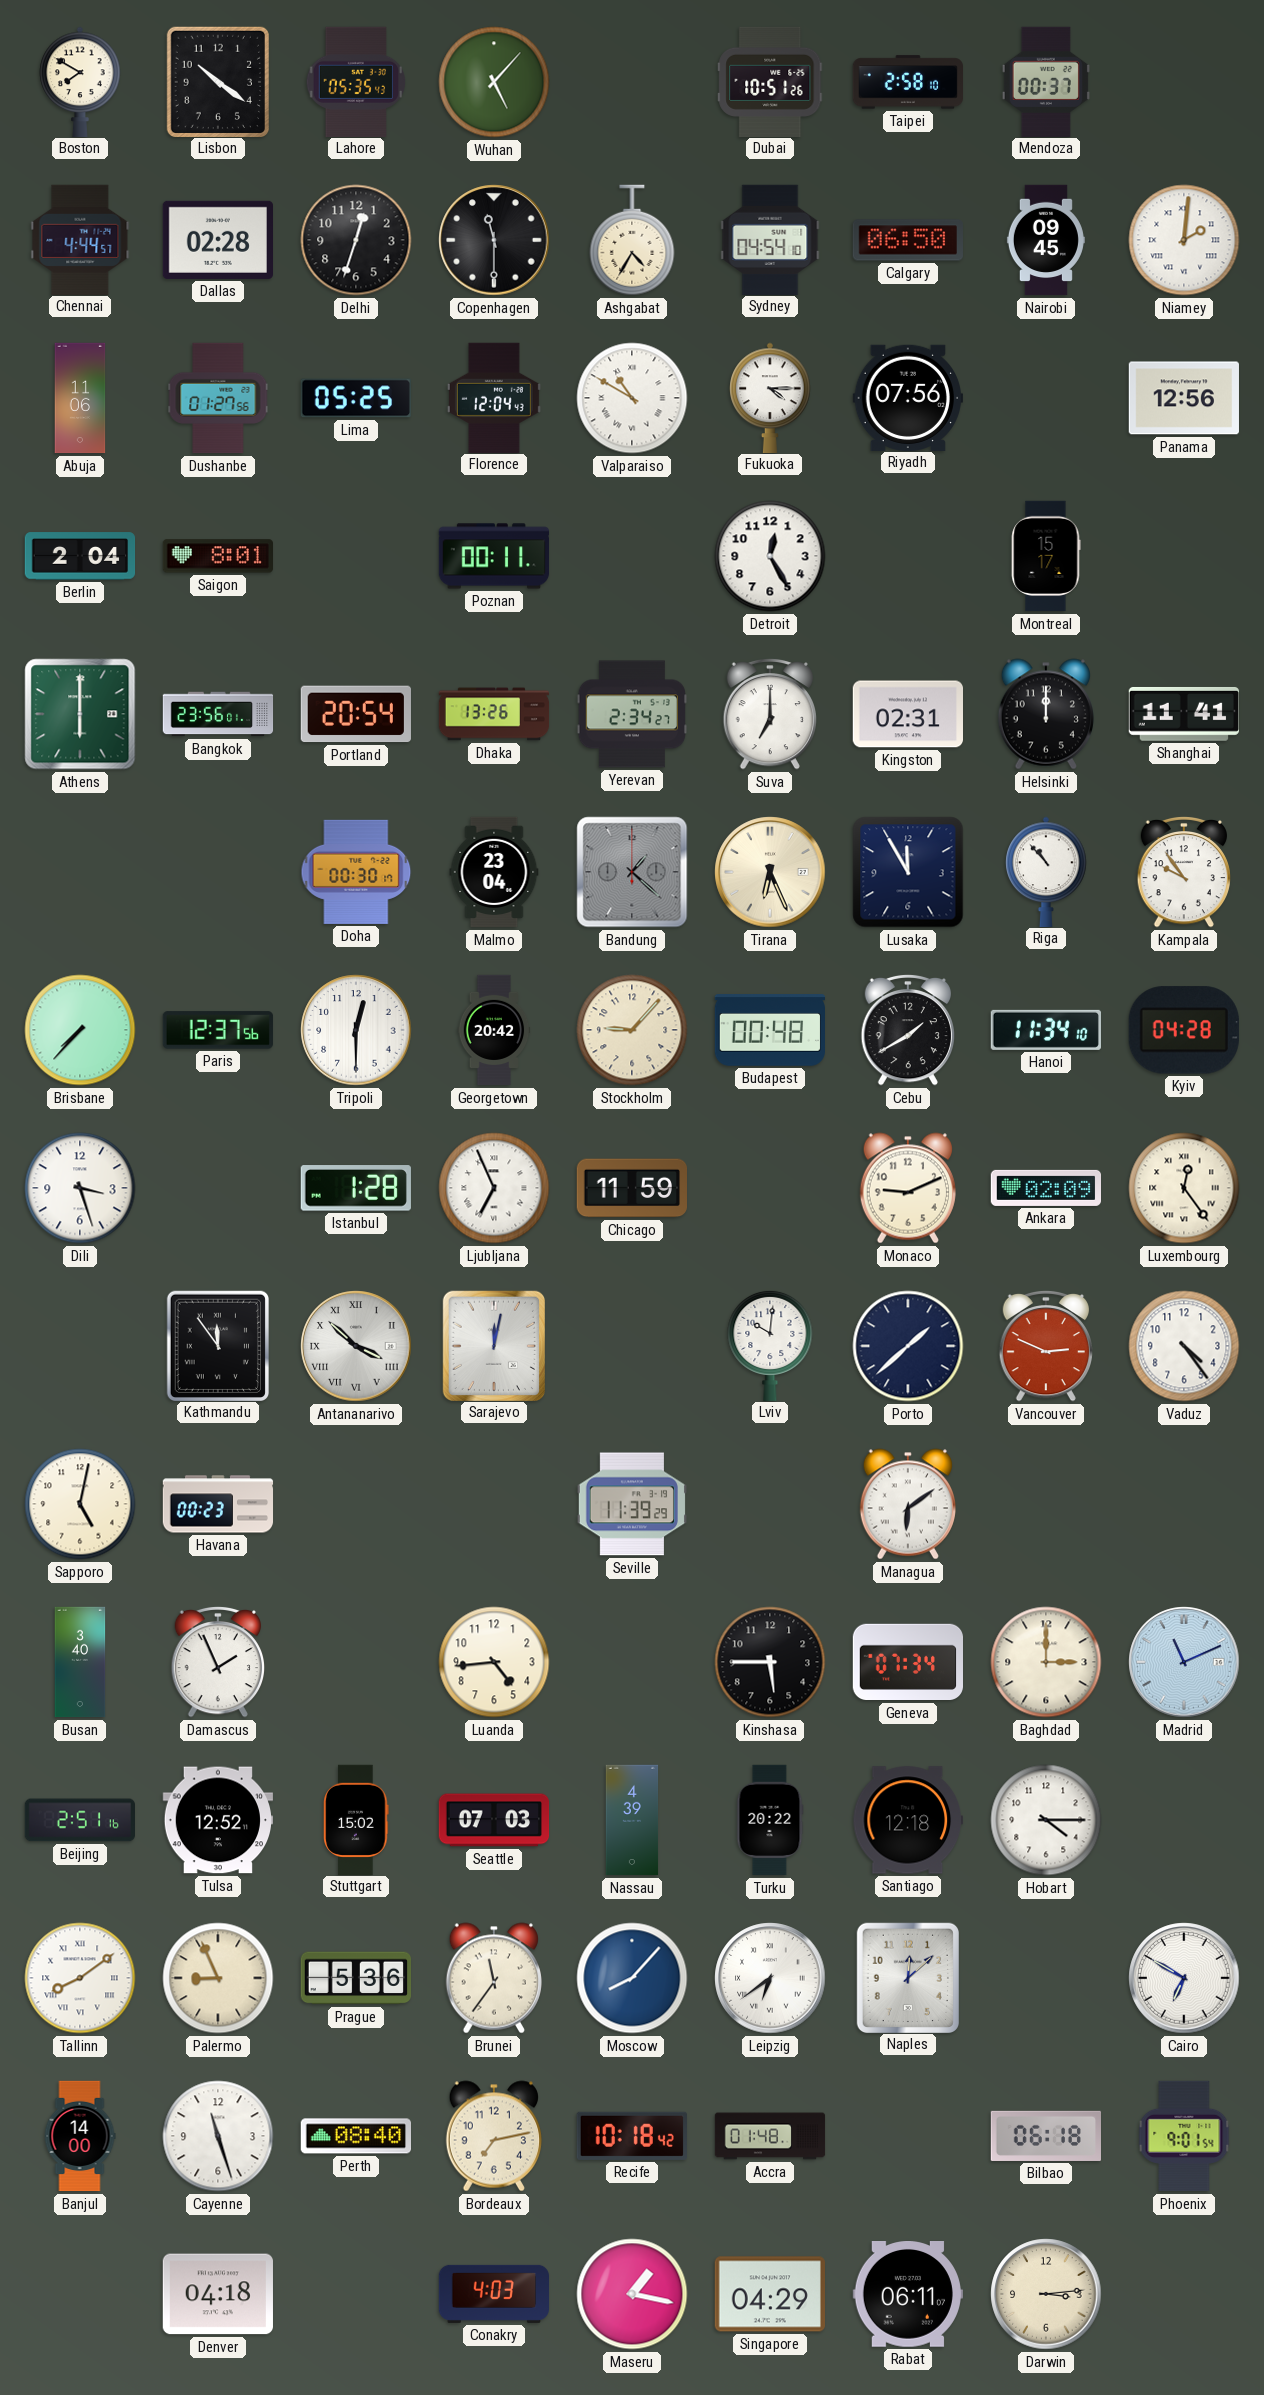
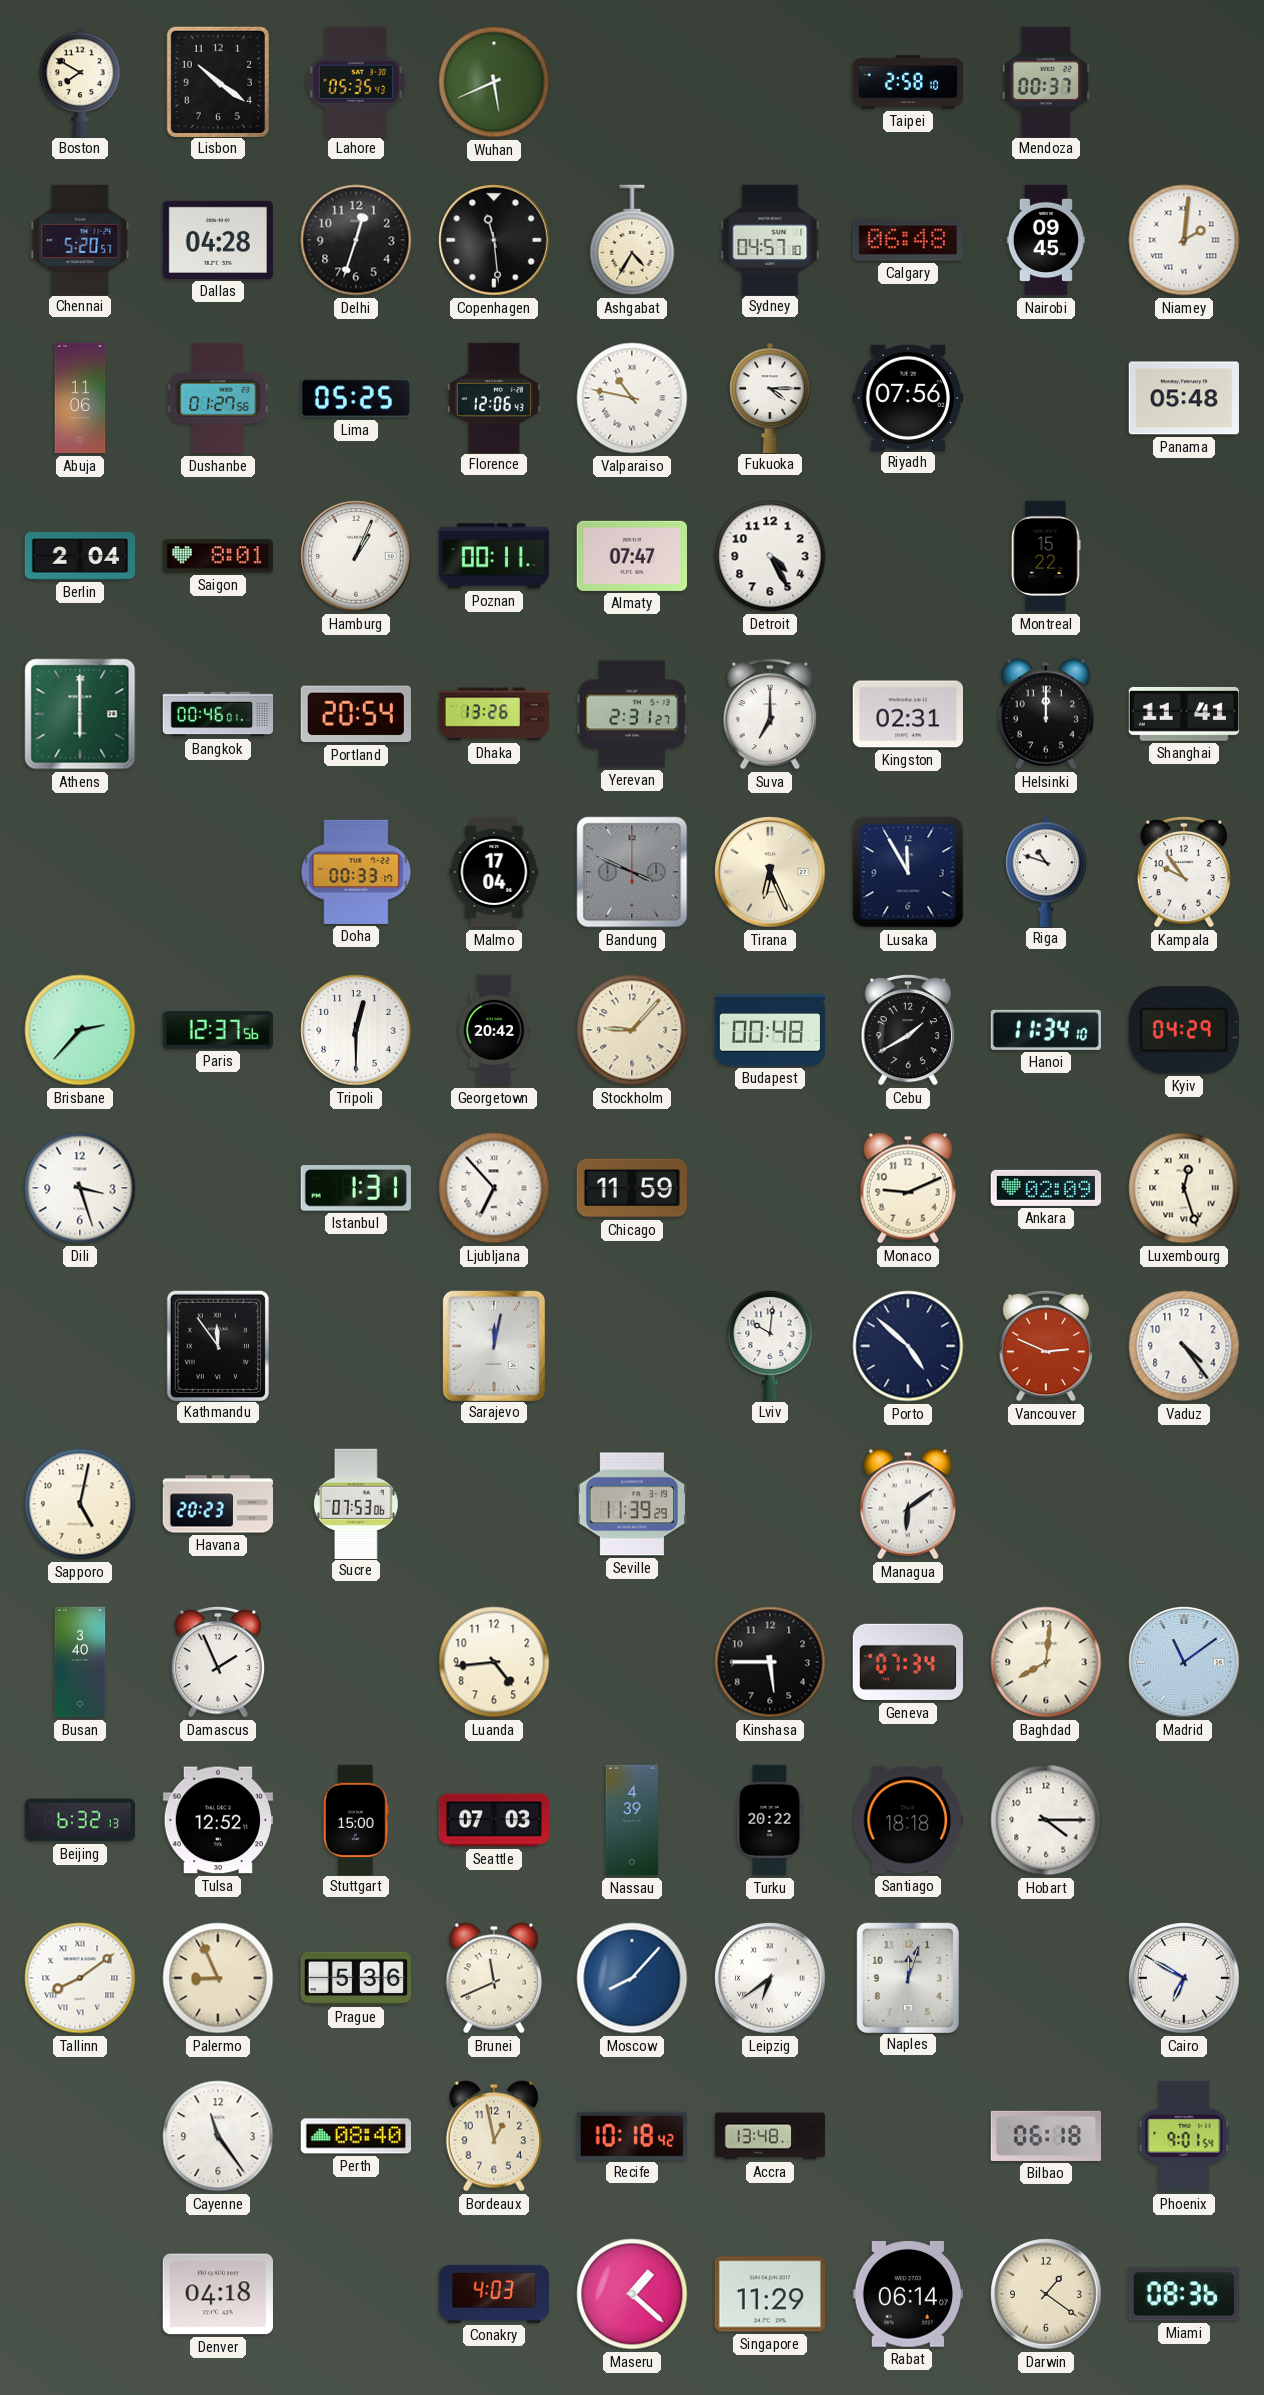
Wuhan: 5:07 -> 5:41
Dubai: 10:51 -> none
Chennai: 4:44 -> 5:20
Dallas: 02:28 -> 04:28
Copenhagen: 11:30 -> 11:29
Sydney: 04:54 -> 04:57
Calgary: 06:50 -> 06:48
Florence: 12:04 -> 12:06
Valparaiso: 10:50 -> 10:47
Panama: 12:56 -> 05:48
Hamburg: none -> 1:04
Almaty: none -> 07:47
Detroit: 12:25 -> 4:25
Montreal: 15:17 -> 15:22
Bangkok: 23:56 -> 00:46
Yerevan: 2:34 -> 2:31
Doha: 00:30 -> 00:33
Malmo: 23:04 -> 17:04
Bandung: 1:22 -> 3:49
Riga: 10:53 -> 10:48
Brisbane: 7:37 -> 2:37
Kyiv: 04:28 -> 04:29
Istanbul: 1:28 -> 1:31
Ljubljana: 6:56 -> 6:53
Luxembourg: 12:24 -> 12:27
Antananarivo: 3:52 -> none
Porto: 1:38 -> 4:52
Havana: 00:23 -> 20:23
Sucre: none -> 07:53
Baghdad: 3:00 -> 8:01
Madrid: 11:11 -> 11:09
Beijing: 2:51 -> 6:32
Stuttgart: 15:02 -> 15:00
Santiago: 12:18 -> 18:18
Brunei: 11:36 -> 11:41
Naples: 12:08 -> 12:03
Banjul: 14:00 -> none
Cayenne: 11:27 -> 11:24
Bordeaux: 7:13 -> 12:58
Accra: 01:48 -> 13:48
Maseru: 1:17 -> 1:22
Singapore: 04:29 -> 11:29
Rabat: 06:11 -> 06:14
Darwin: 3:14 -> 1:21
Miami: none -> 08:36
